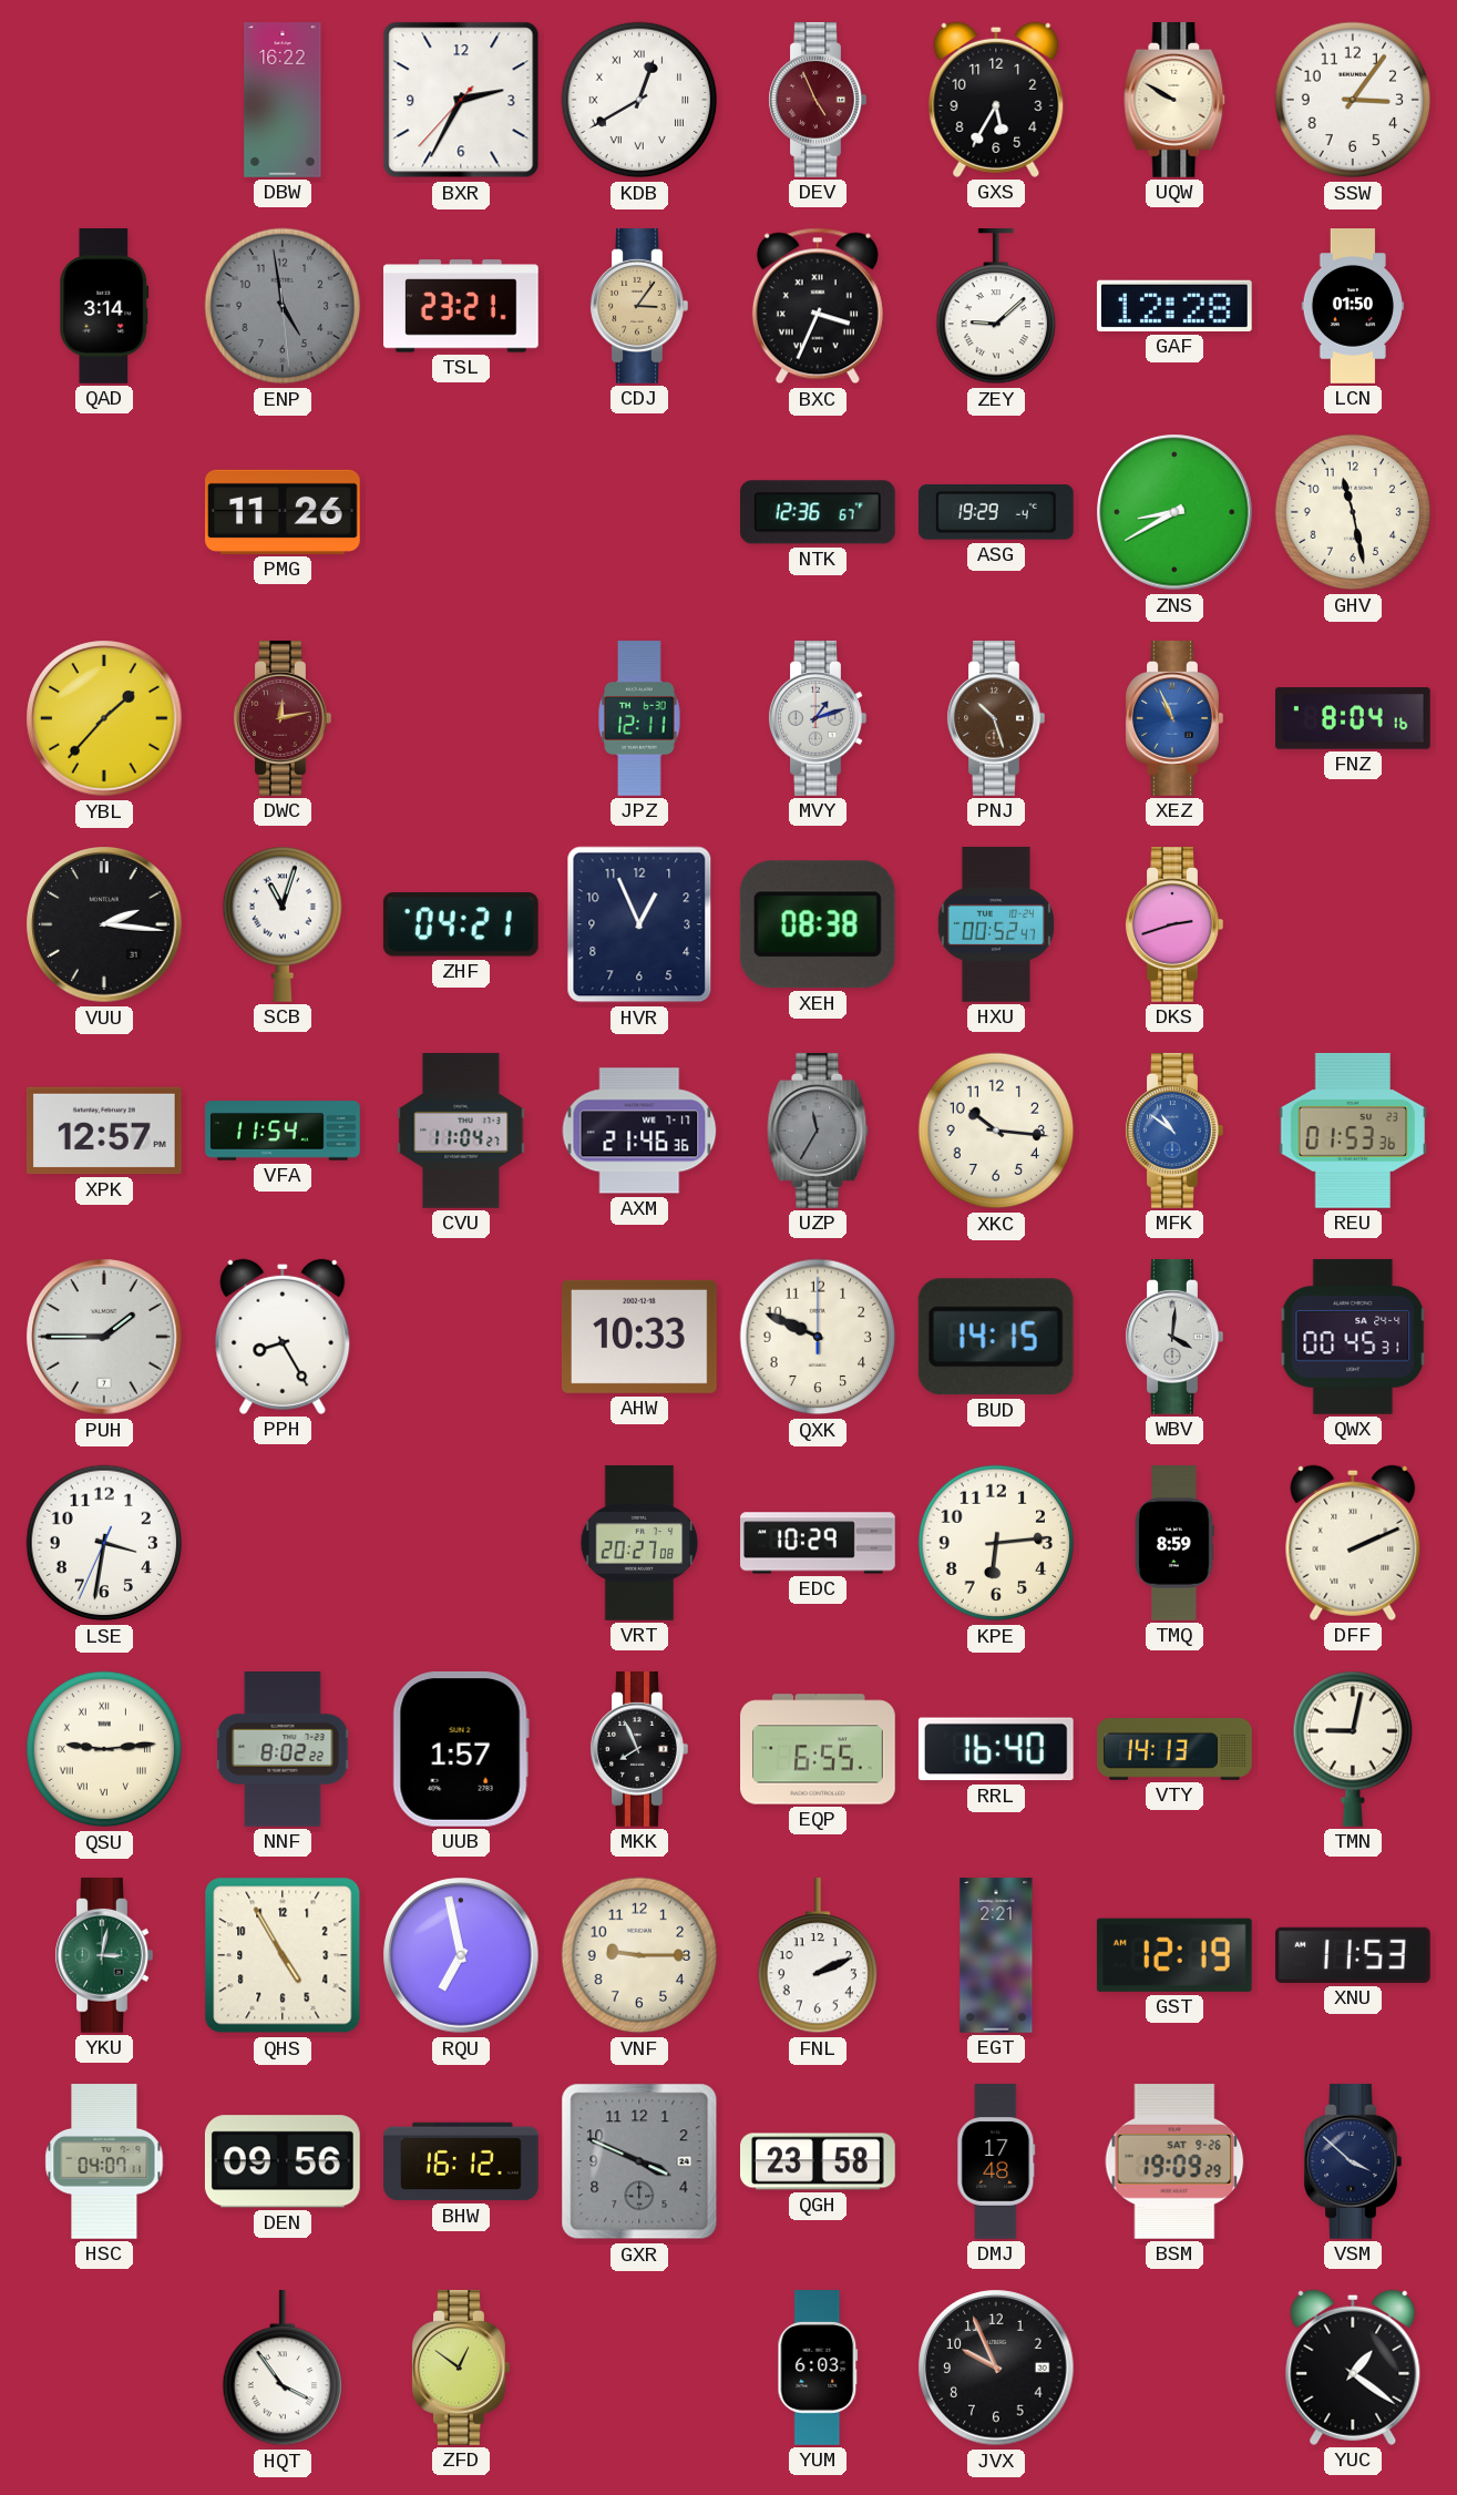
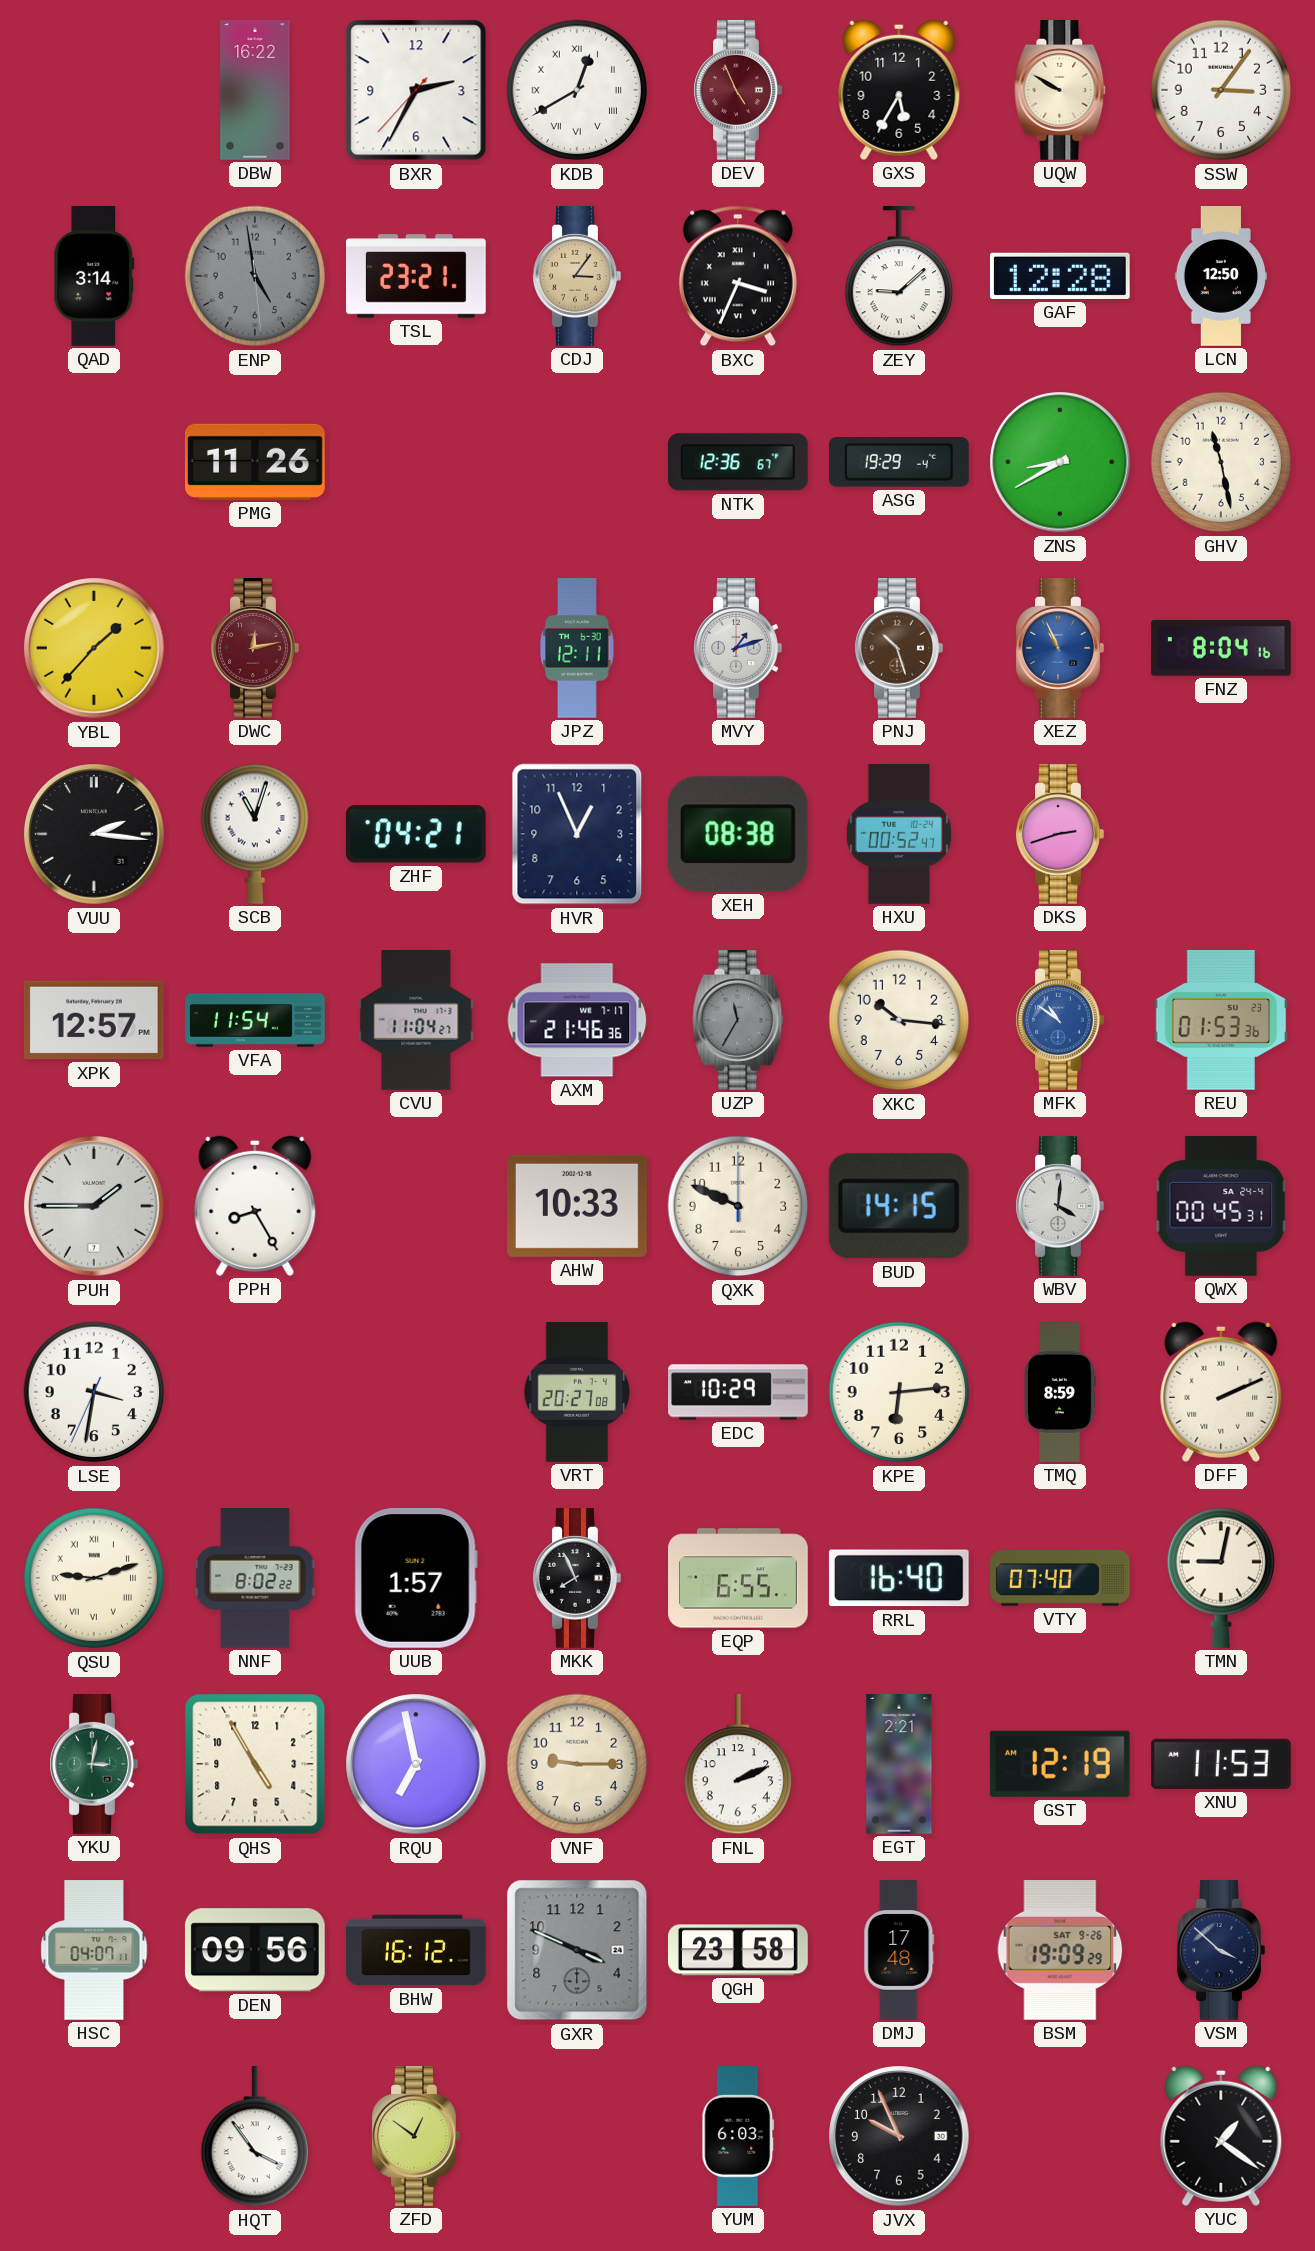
LCN: 01:50 -> 12:50
QSU: 9:14 -> 9:12
VTY: 14:13 -> 07:40
